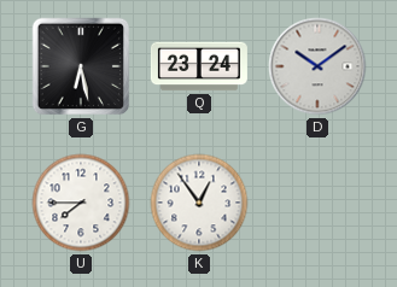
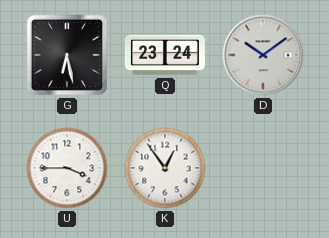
U: 7:45 -> 3:45
